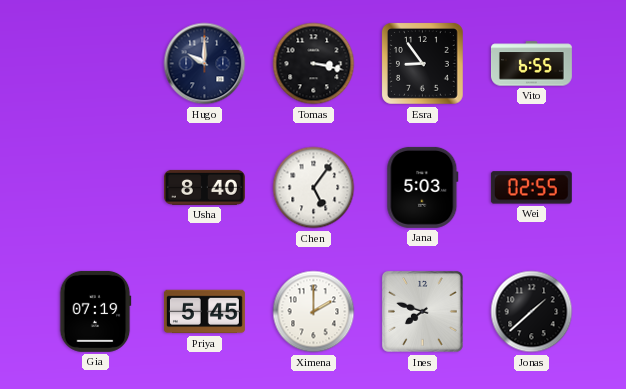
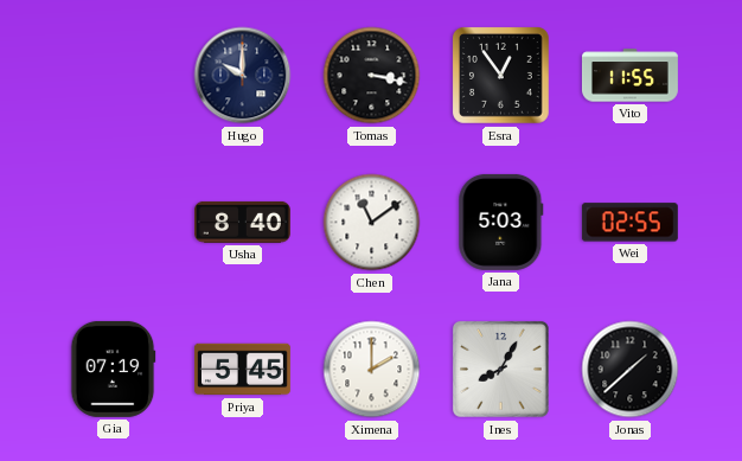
Esra: 8:54 -> 12:54
Vito: 6:55 -> 11:55
Chen: 5:06 -> 11:09
Ines: 7:48 -> 8:05
